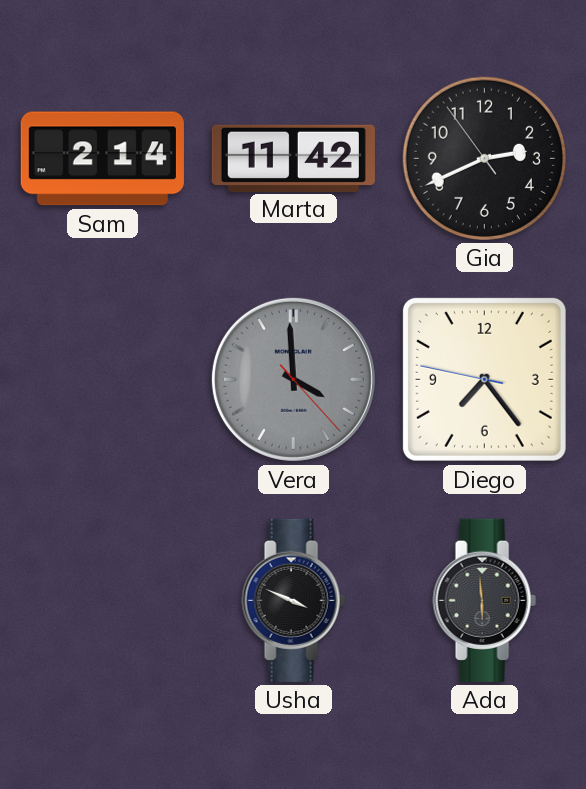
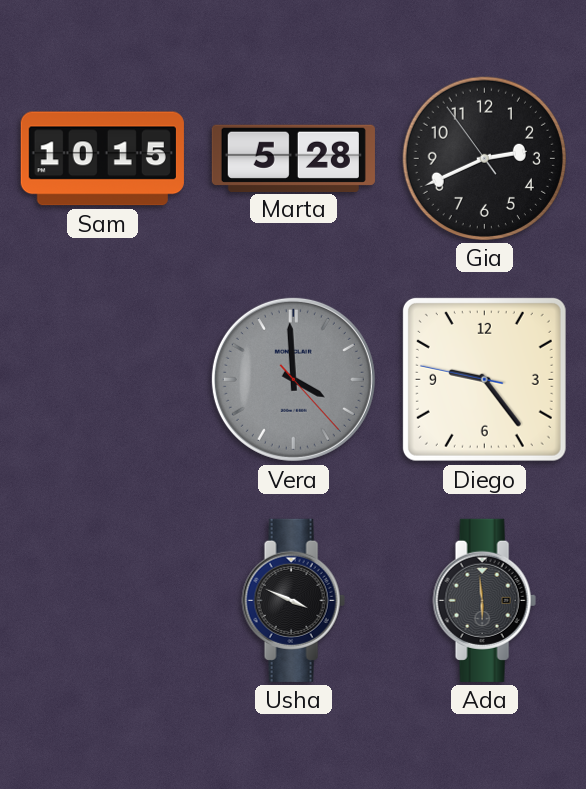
Sam: 2:14 -> 10:15
Marta: 11:42 -> 5:28
Diego: 7:23 -> 9:23
